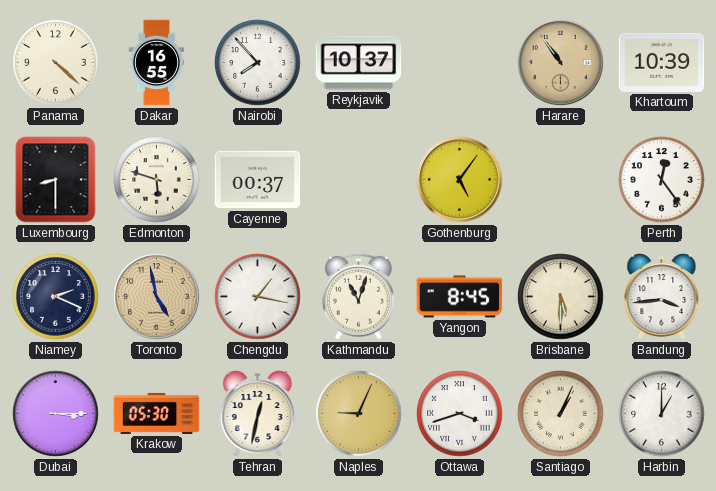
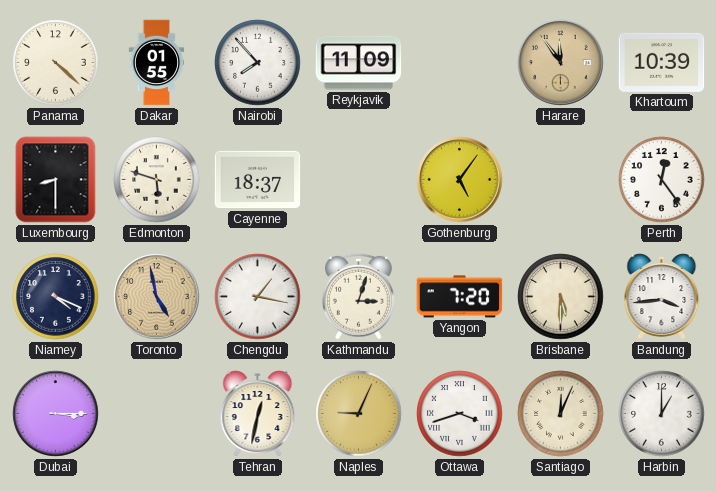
Dakar: 16:55 -> 01:55
Reykjavik: 10:37 -> 11:09
Harare: 10:54 -> 11:54
Cayenne: 00:37 -> 18:37
Niamey: 2:19 -> 4:19
Kathmandu: 11:03 -> 3:03
Yangon: 8:45 -> 7:20
Krakow: 05:30 -> none
Santiago: 1:04 -> 12:04
